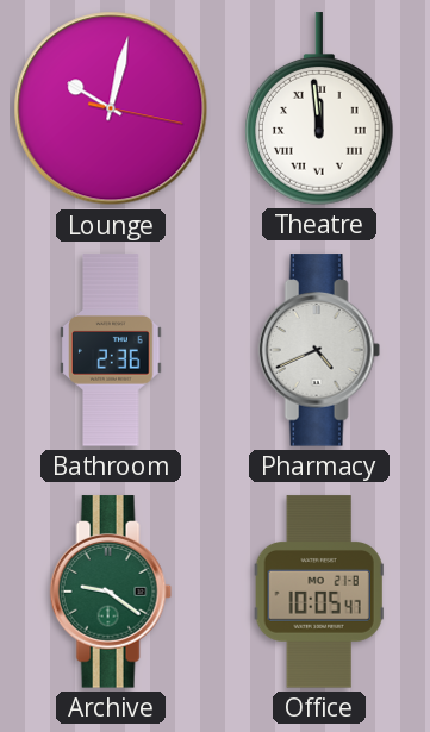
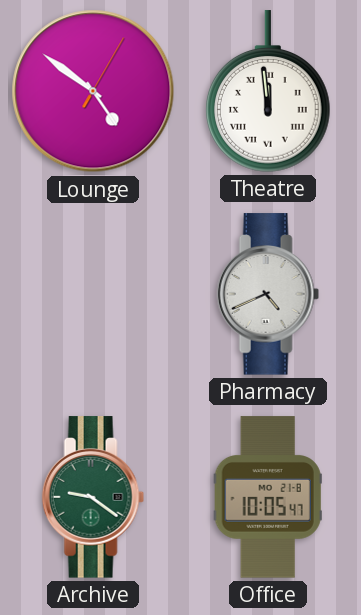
Lounge: 10:02 -> 4:51
Bathroom: 2:36 -> none
